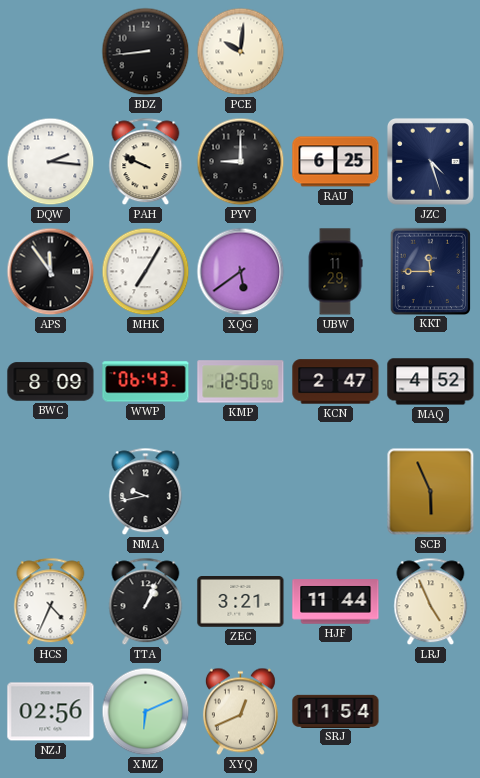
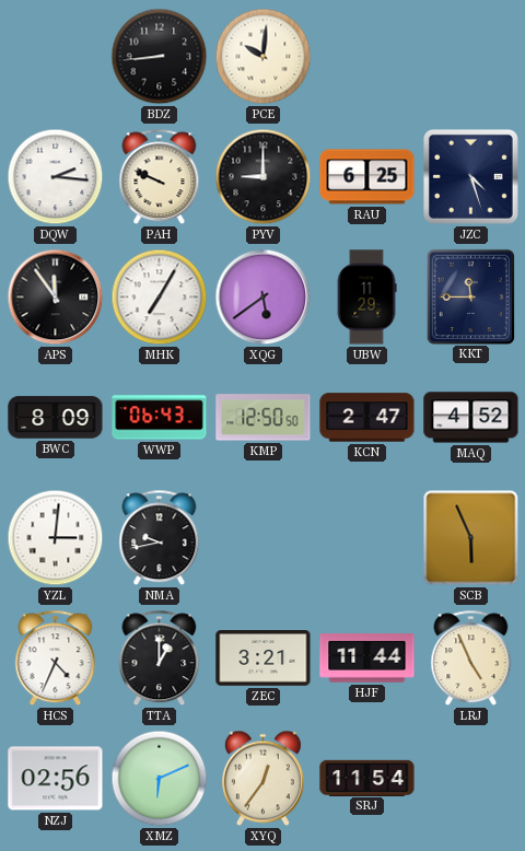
YZL: none -> 3:01
TTA: 1:04 -> 1:00
XYQ: 12:41 -> 12:36
